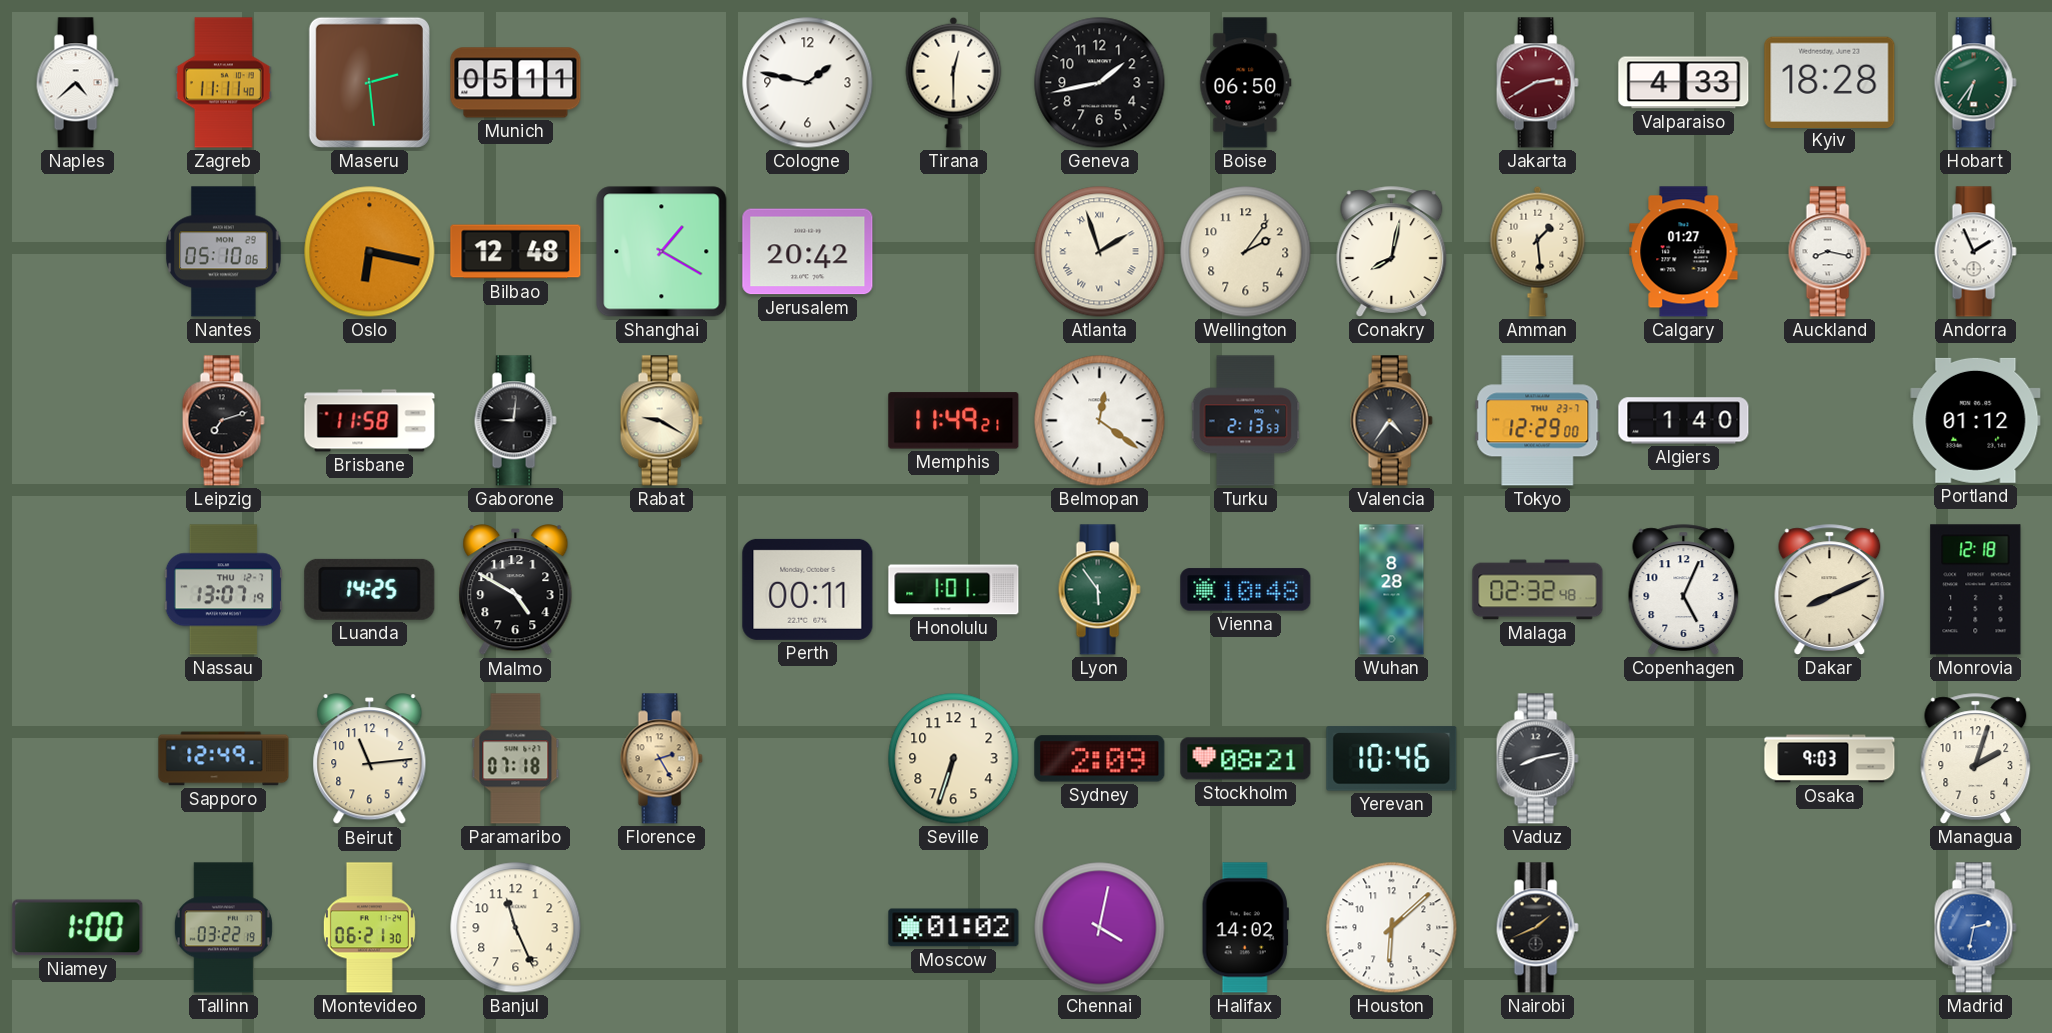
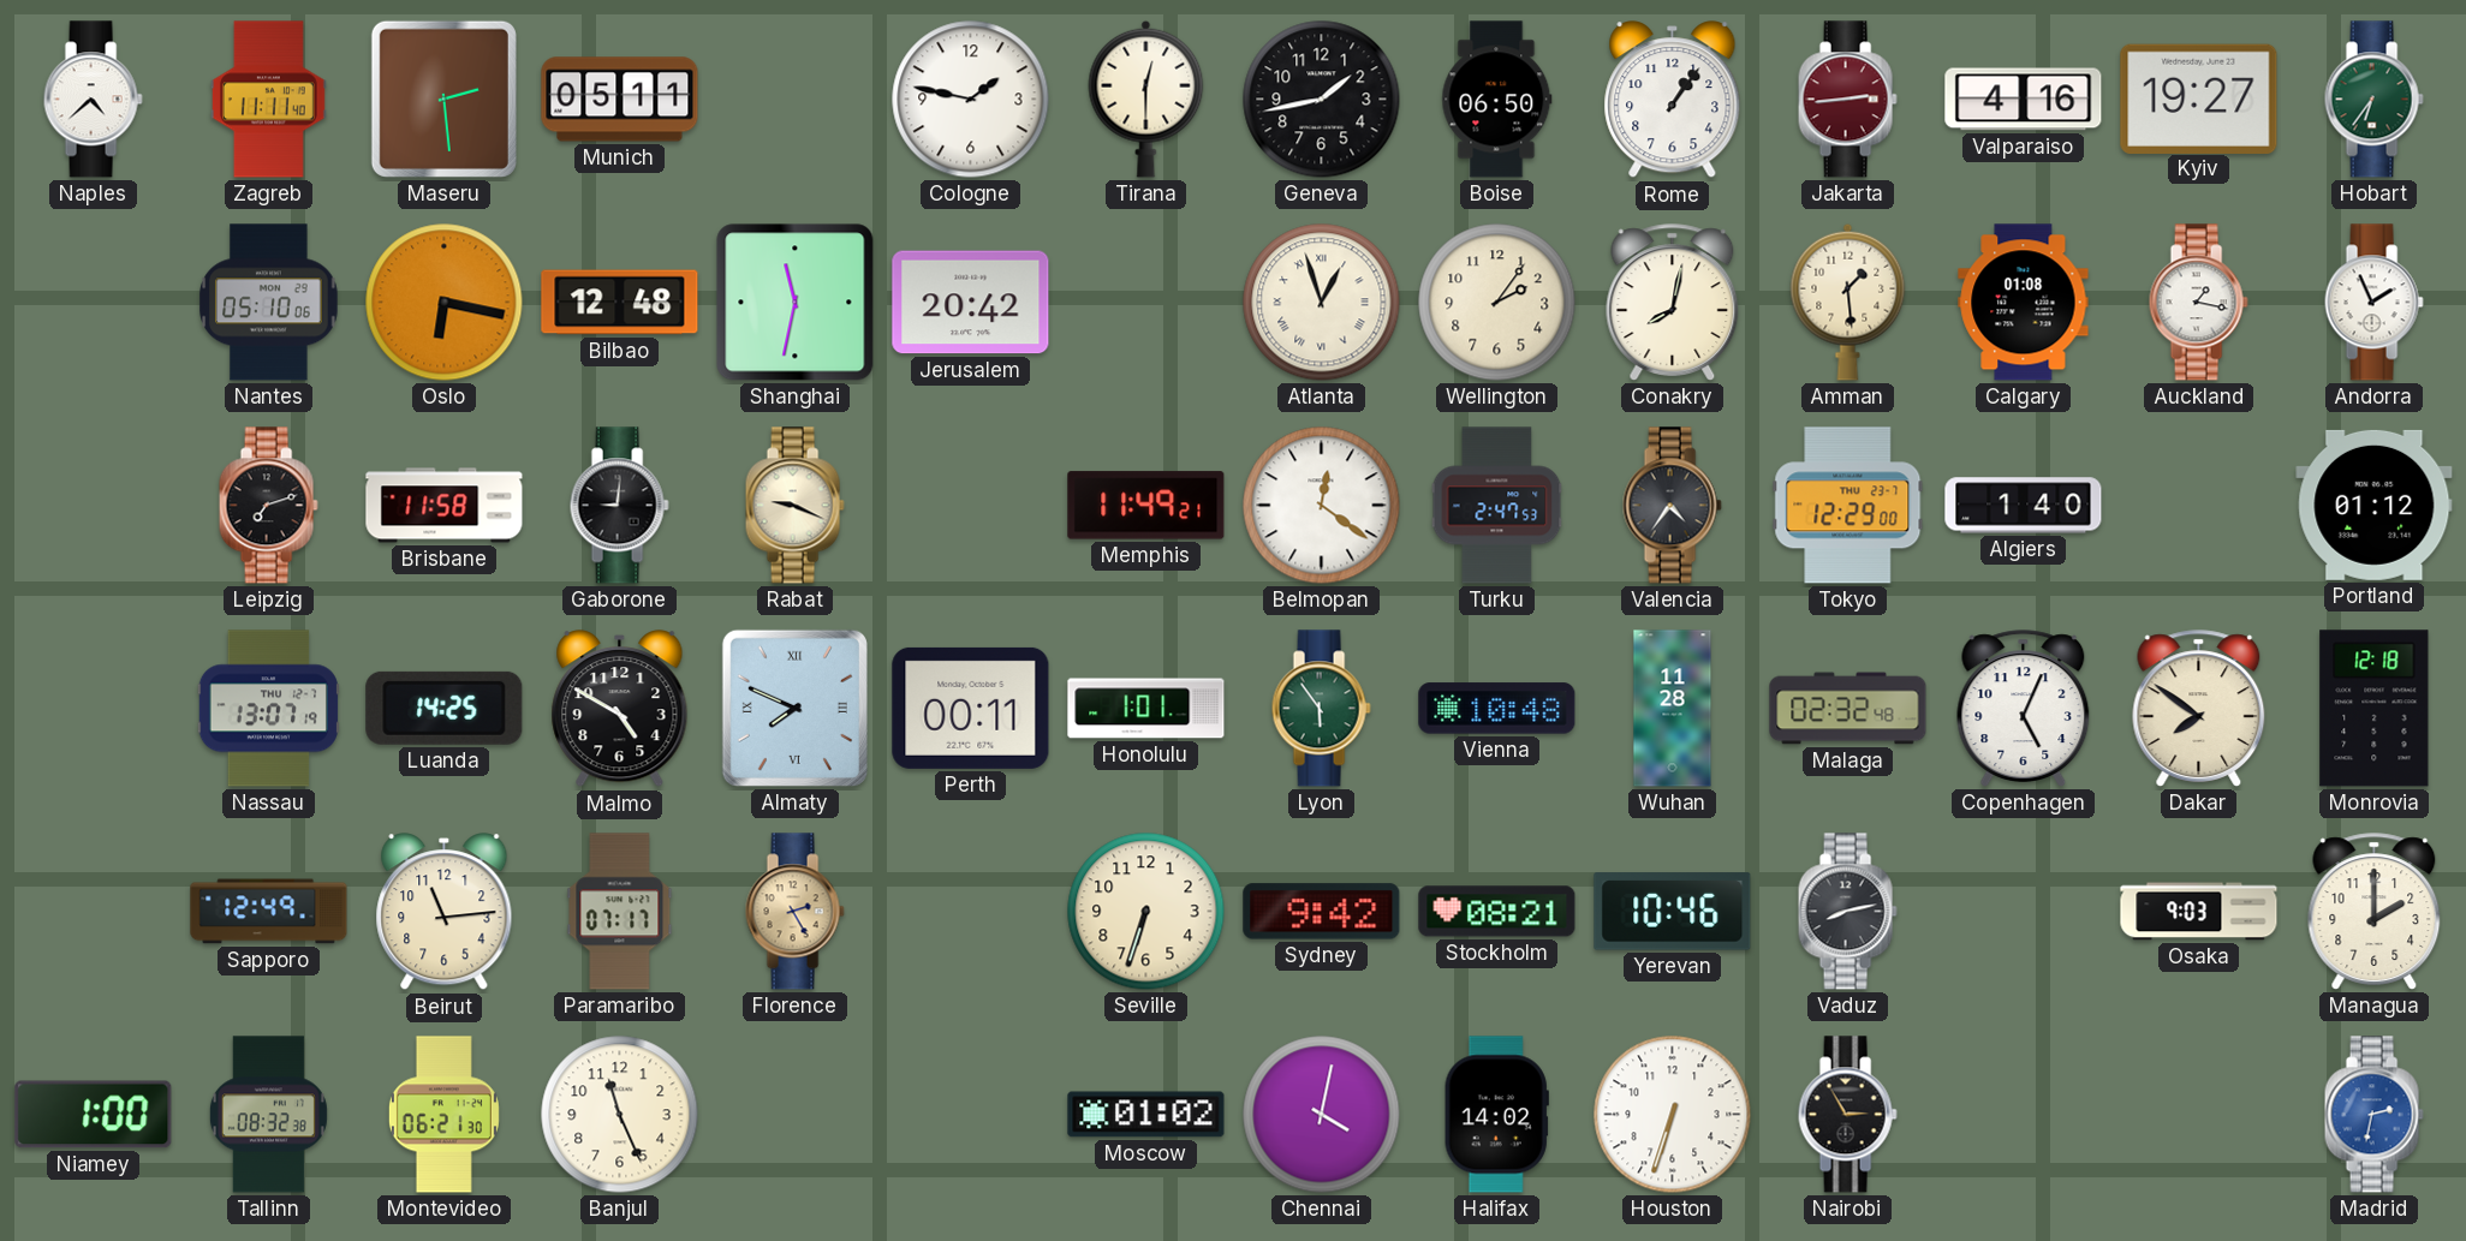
Rome: none -> 1:06
Jakarta: 2:40 -> 2:44
Valparaiso: 4:33 -> 4:16
Kyiv: 18:28 -> 19:27
Shanghai: 1:20 -> 11:32
Atlanta: 1:57 -> 12:57
Calgary: 01:27 -> 01:08
Auckland: 8:17 -> 1:17
Rabat: 9:20 -> 9:19
Turku: 2:13 -> 2:47
Almaty: none -> 7:49
Wuhan: 8:28 -> 11:28
Dakar: 8:11 -> 7:51
Paramaribo: 07:18 -> 07:17
Sydney: 2:09 -> 9:42
Managua: 2:03 -> 2:00
Tallinn: 03:22 -> 08:32
Houston: 6:08 -> 6:33
Nairobi: 1:41 -> 2:55
